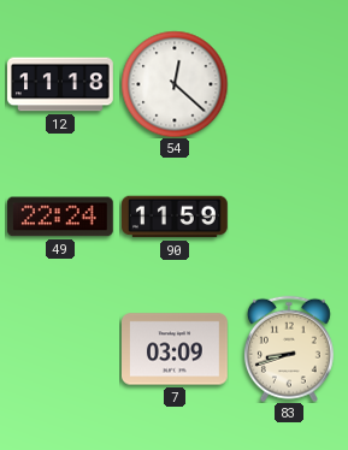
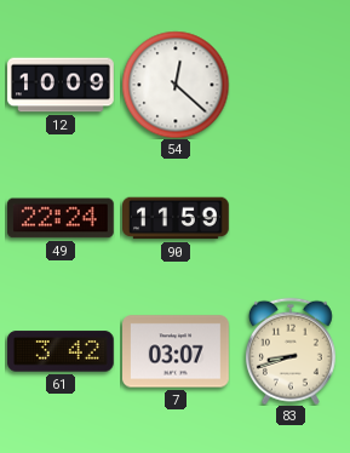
12: 11:18 -> 10:09
61: none -> 3:42
7: 03:09 -> 03:07
